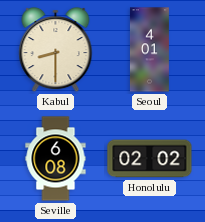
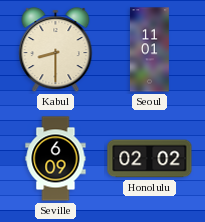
Seoul: 4:01 -> 11:01
Seville: 6:08 -> 6:09
